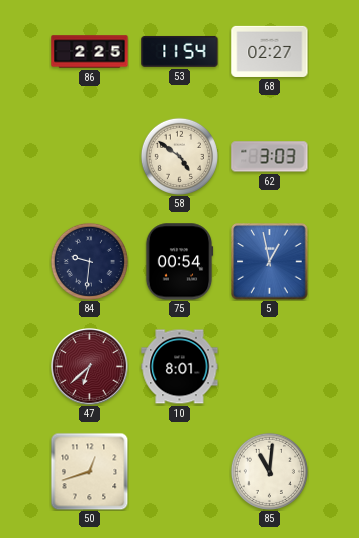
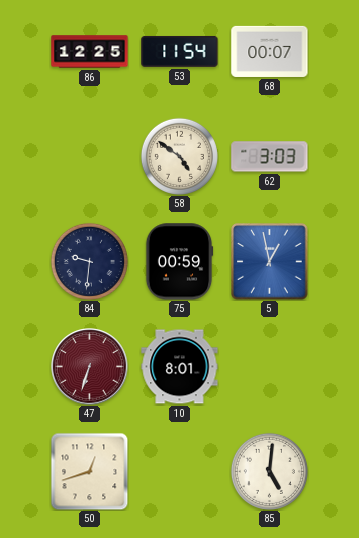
86: 2:25 -> 12:25
68: 02:27 -> 00:07
75: 00:54 -> 00:59
47: 6:38 -> 6:33
85: 11:01 -> 5:01
